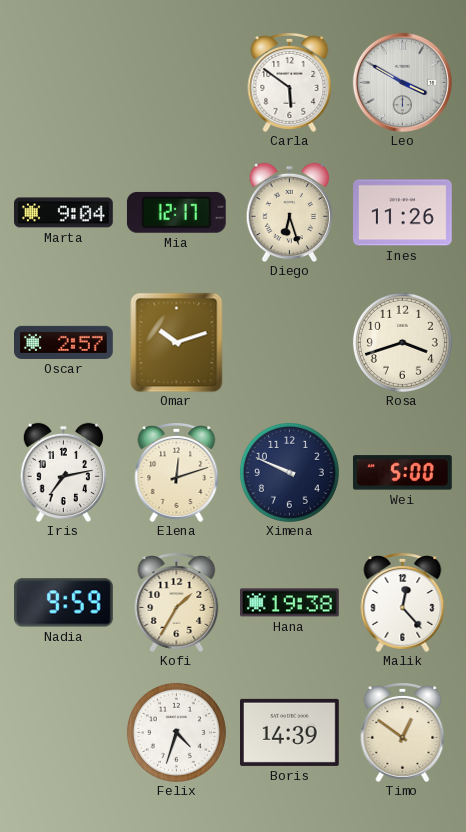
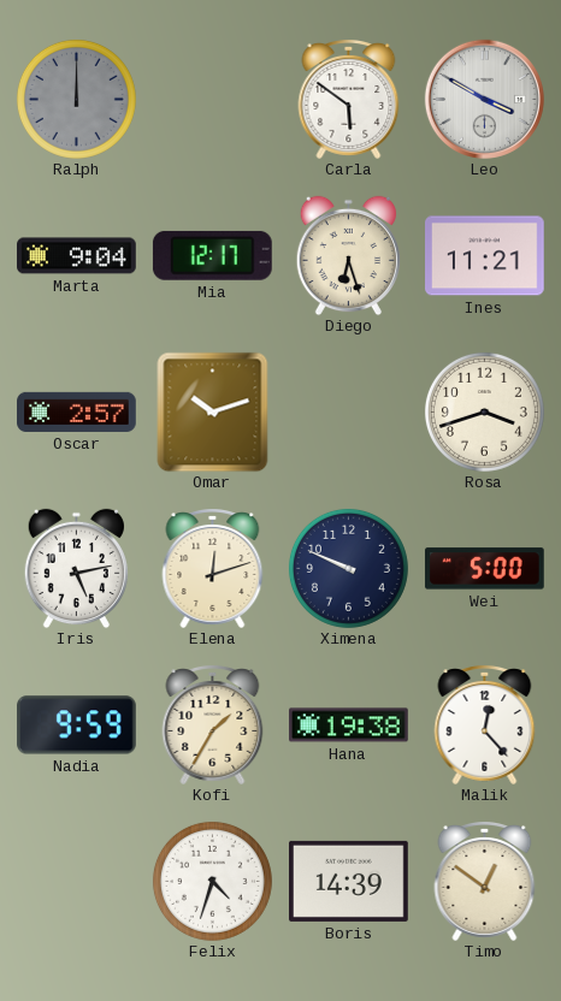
Ralph: none -> 12:00
Ines: 11:26 -> 11:21
Iris: 7:13 -> 5:13
